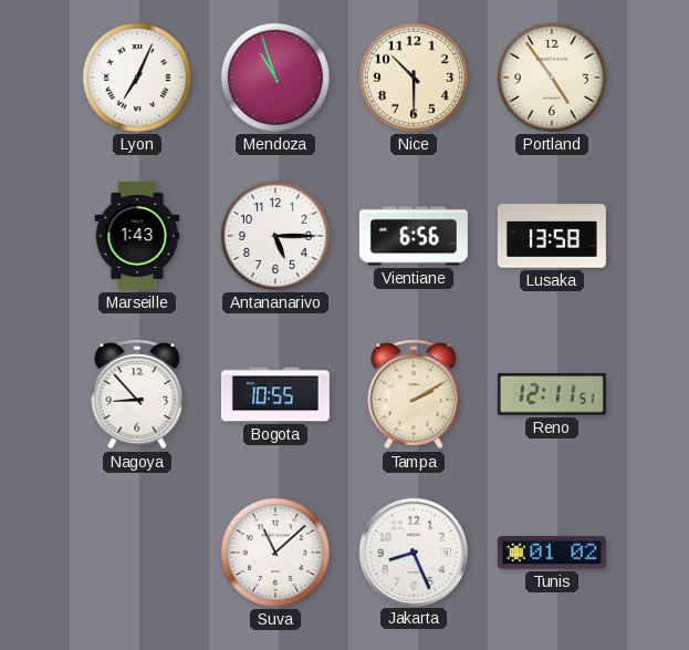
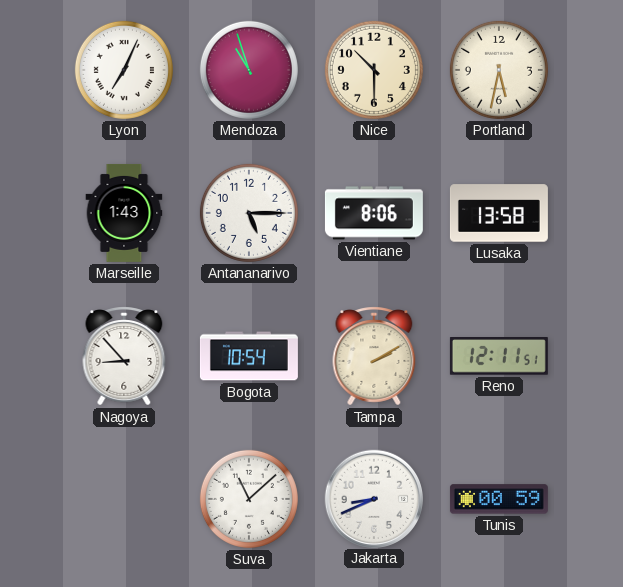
Portland: 4:54 -> 5:32
Vientiane: 6:56 -> 8:06
Bogota: 10:55 -> 10:54
Jakarta: 8:26 -> 8:41
Tunis: 01:02 -> 00:59
